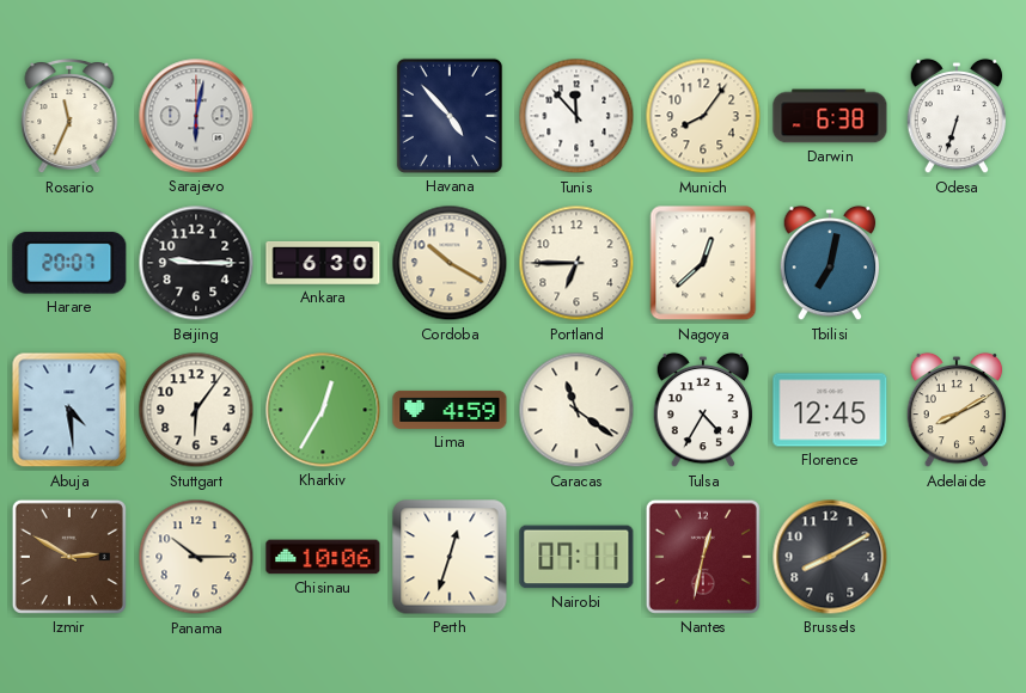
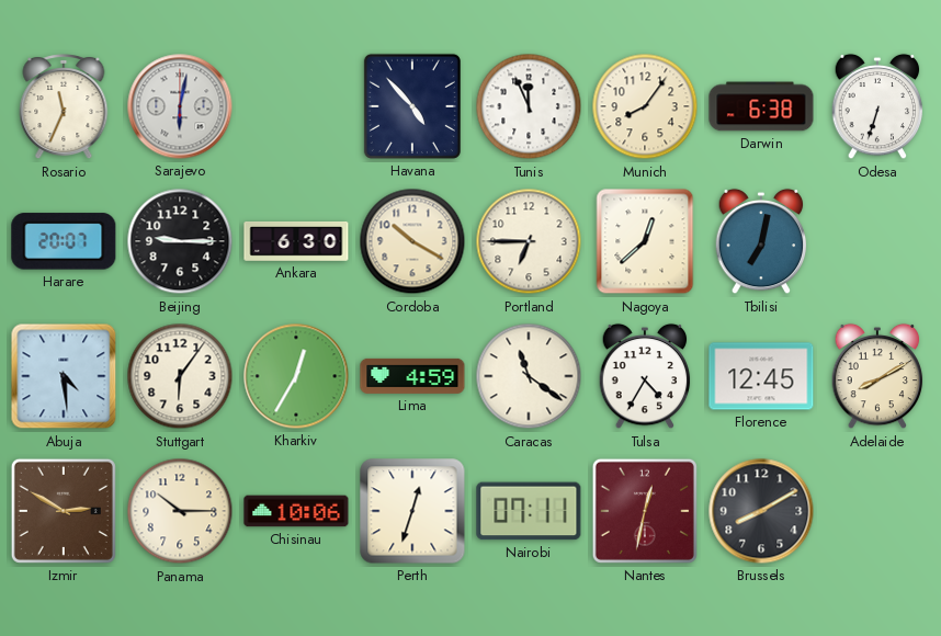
Tunis: 11:53 -> 11:56
